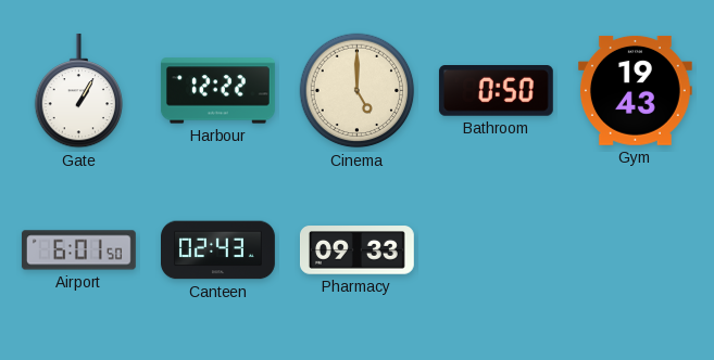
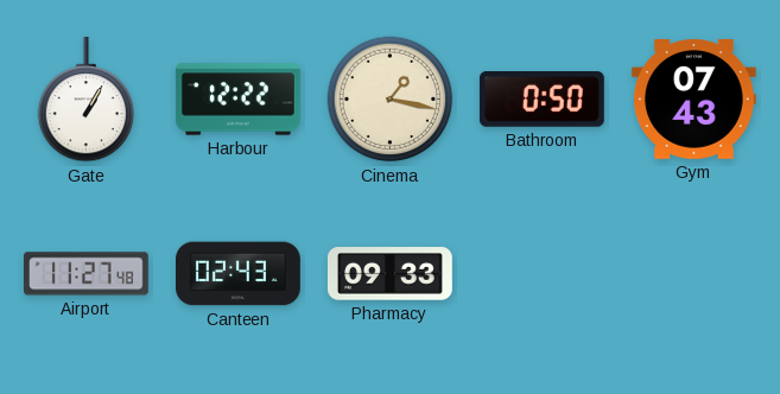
Cinema: 5:00 -> 1:17
Gym: 19:43 -> 07:43
Airport: 6:01 -> 11:27
